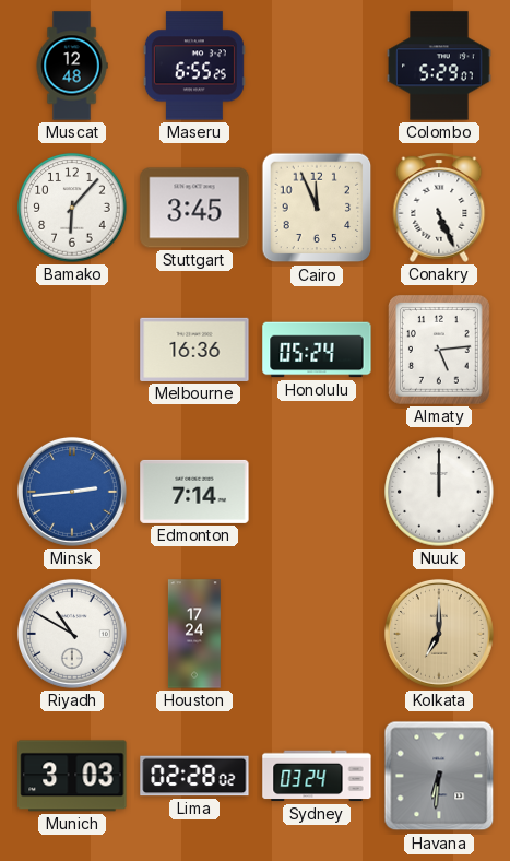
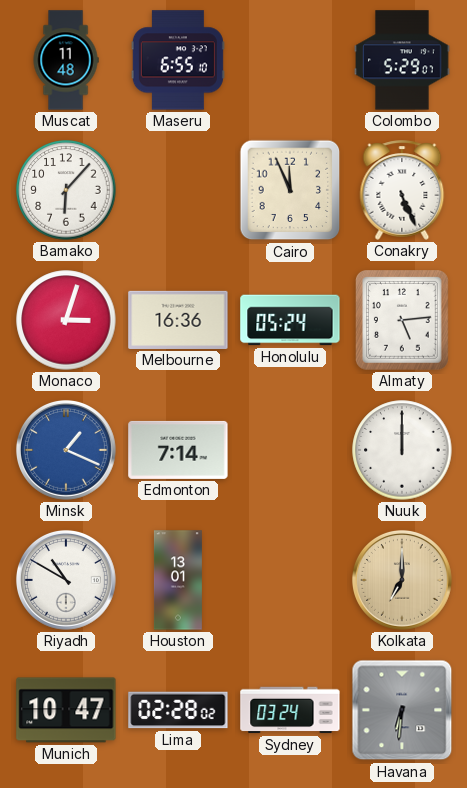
Muscat: 12:48 -> 11:48
Maseru: 6:55:25 -> 6:55:10
Stuttgart: 3:45 -> none
Monaco: none -> 3:03
Minsk: 2:44 -> 1:19
Houston: 17:24 -> 13:01
Munich: 3:03 -> 10:47
